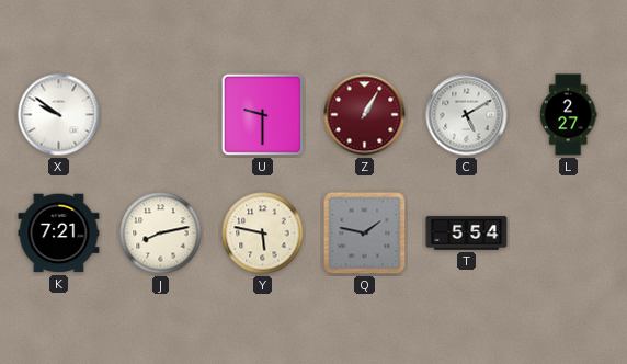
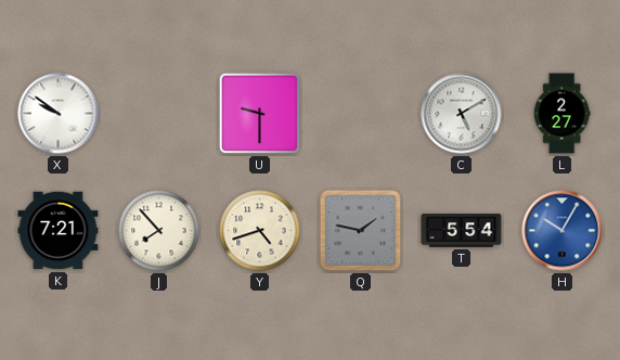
Z: 1:05 -> none
J: 8:13 -> 7:53
Y: 5:47 -> 4:42
H: none -> 10:05
